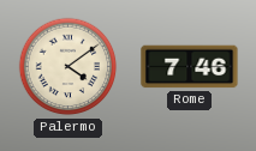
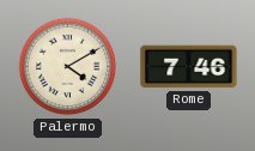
Palermo: 4:09 -> 4:10
